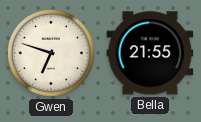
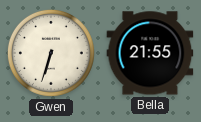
Gwen: 6:48 -> 6:33
